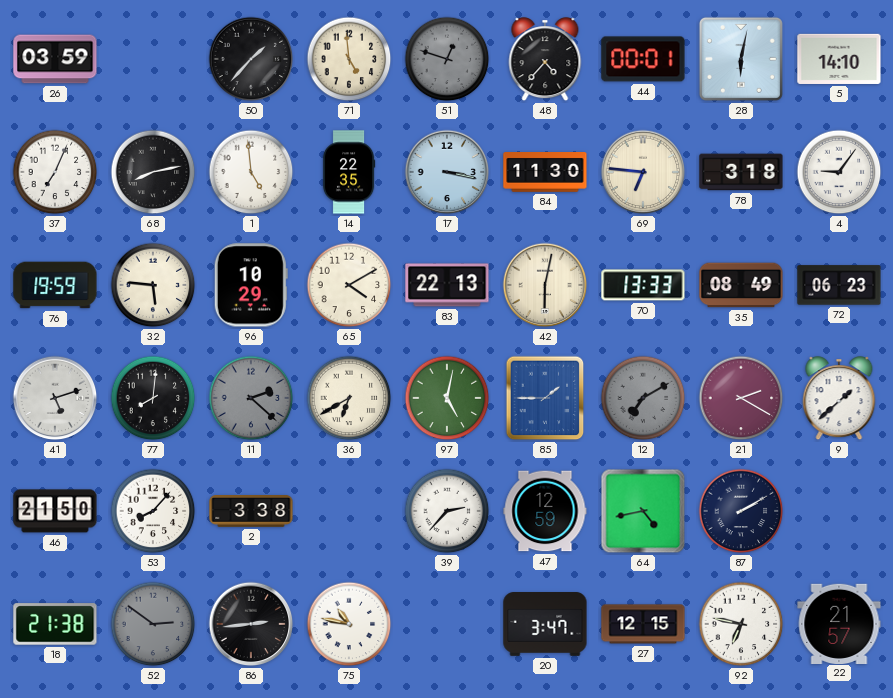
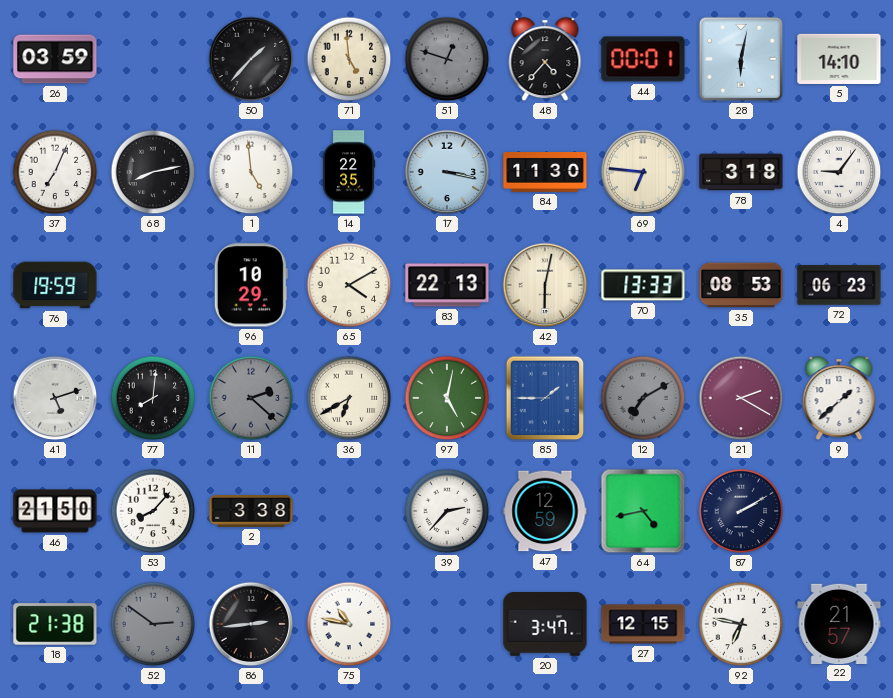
32: 5:46 -> none
35: 08:49 -> 08:53
